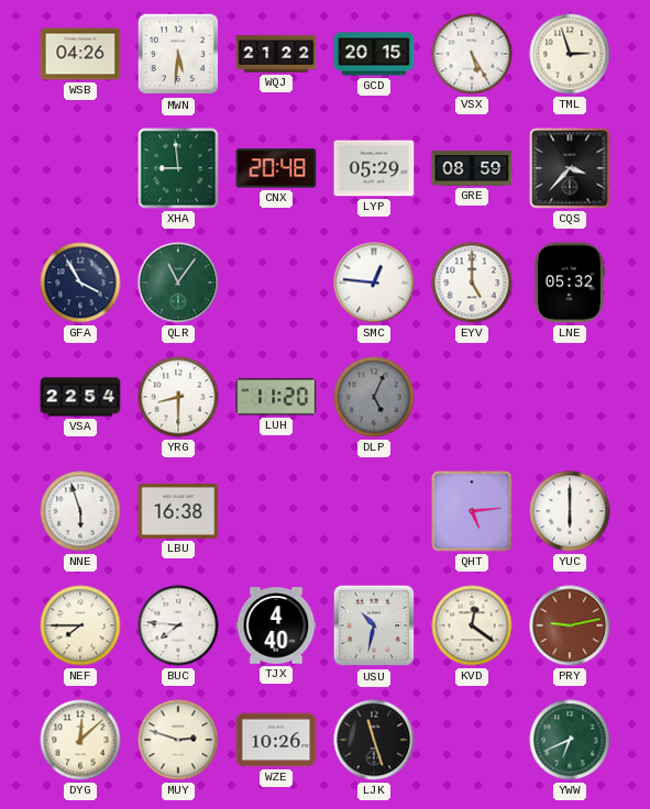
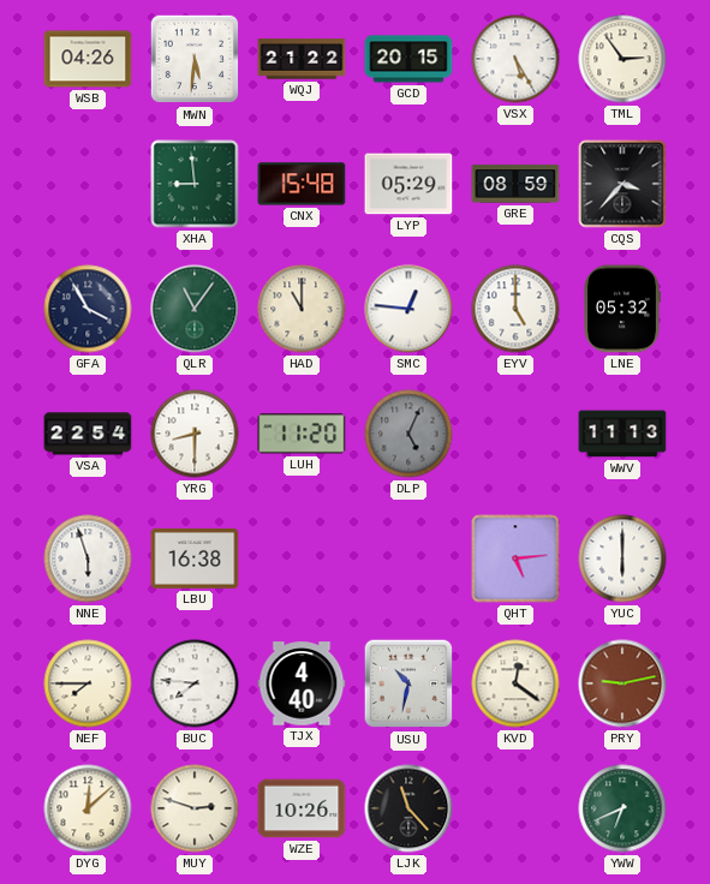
TML: 2:57 -> 2:54
CNX: 20:48 -> 15:48
HAD: none -> 11:00
WWV: none -> 11:13
LJK: 11:27 -> 11:23
